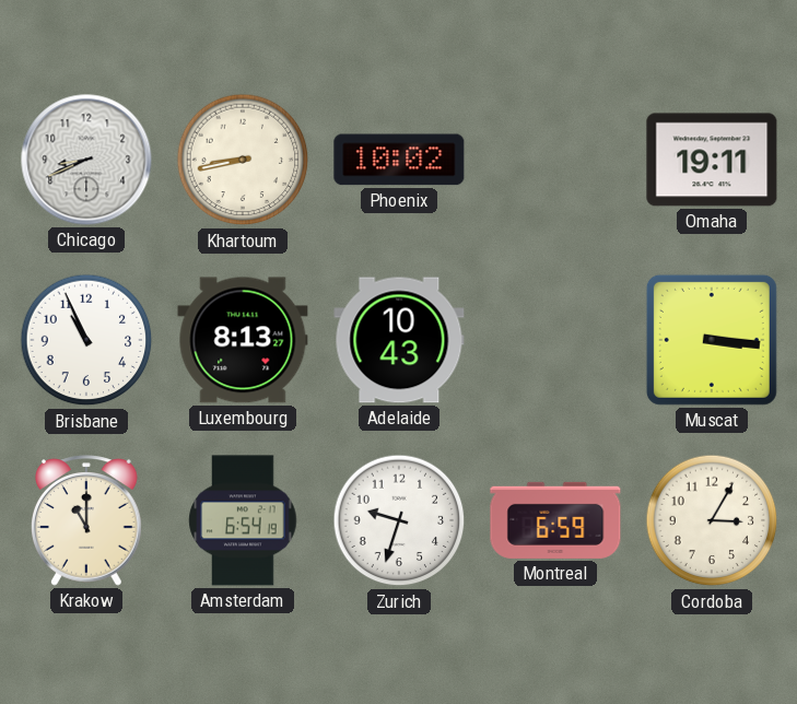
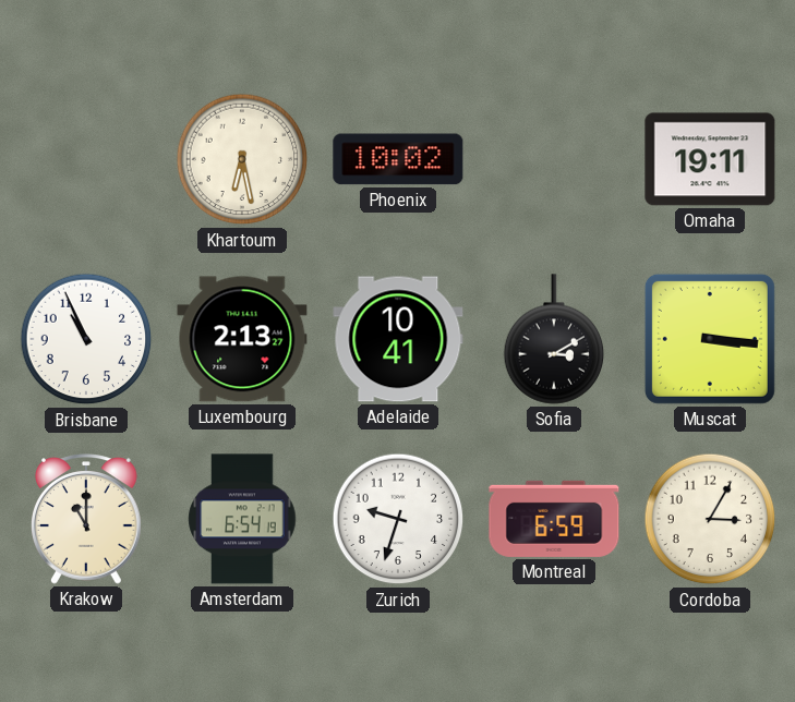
Chicago: 8:41 -> none
Khartoum: 8:43 -> 6:28
Luxembourg: 8:13 -> 2:13
Adelaide: 10:43 -> 10:41
Sofia: none -> 3:10
